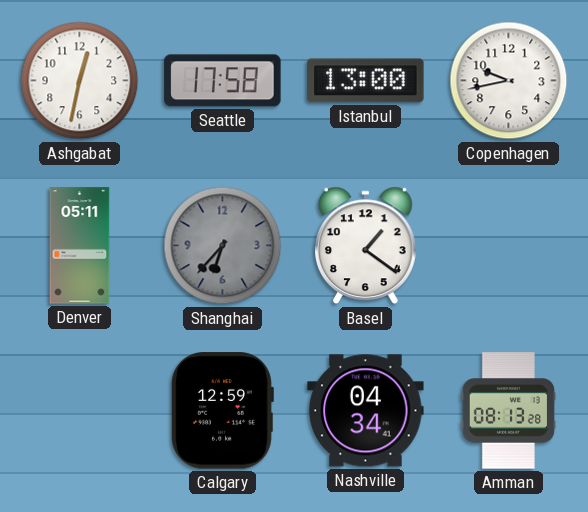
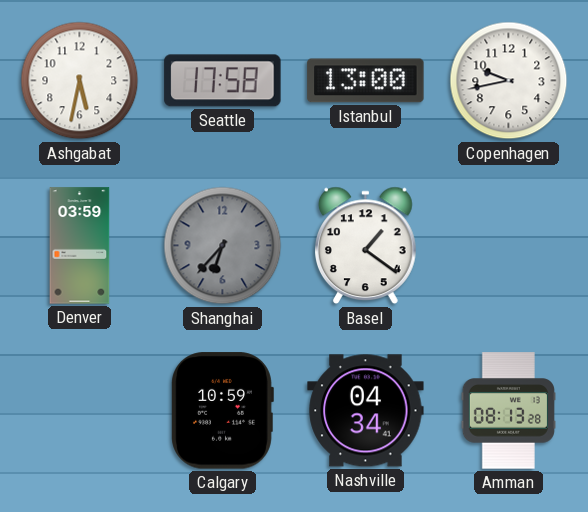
Ashgabat: 12:32 -> 5:32
Denver: 05:11 -> 03:59
Calgary: 12:59 -> 10:59
